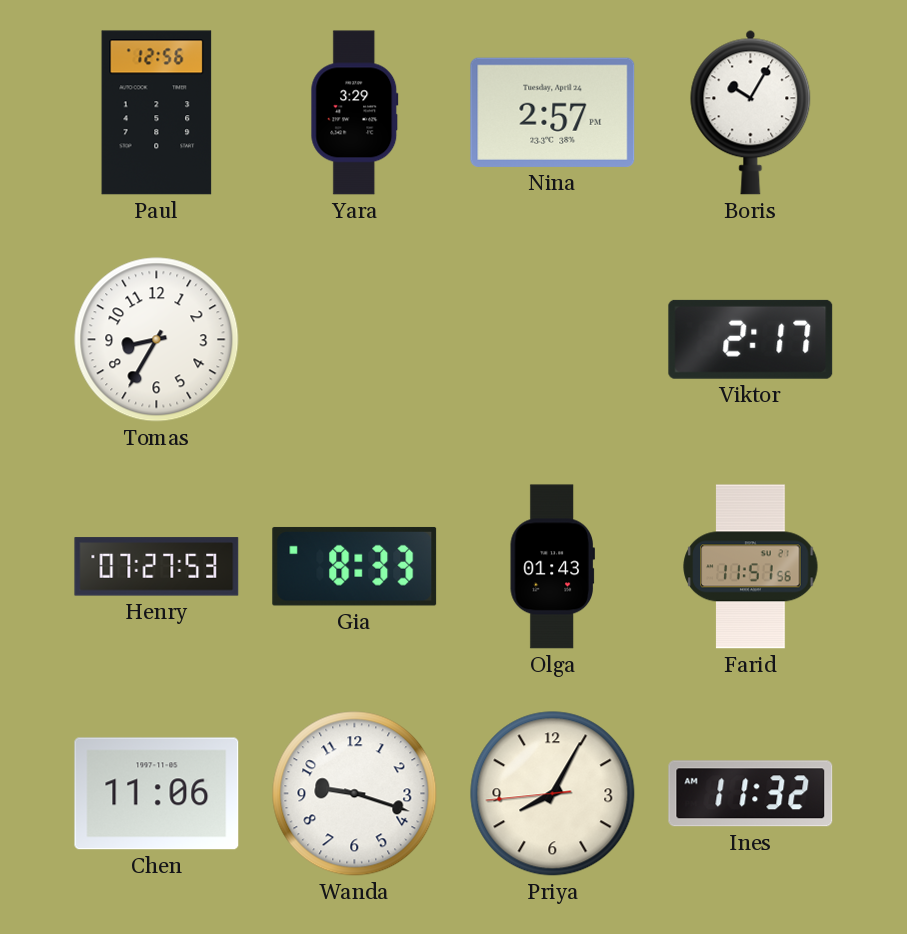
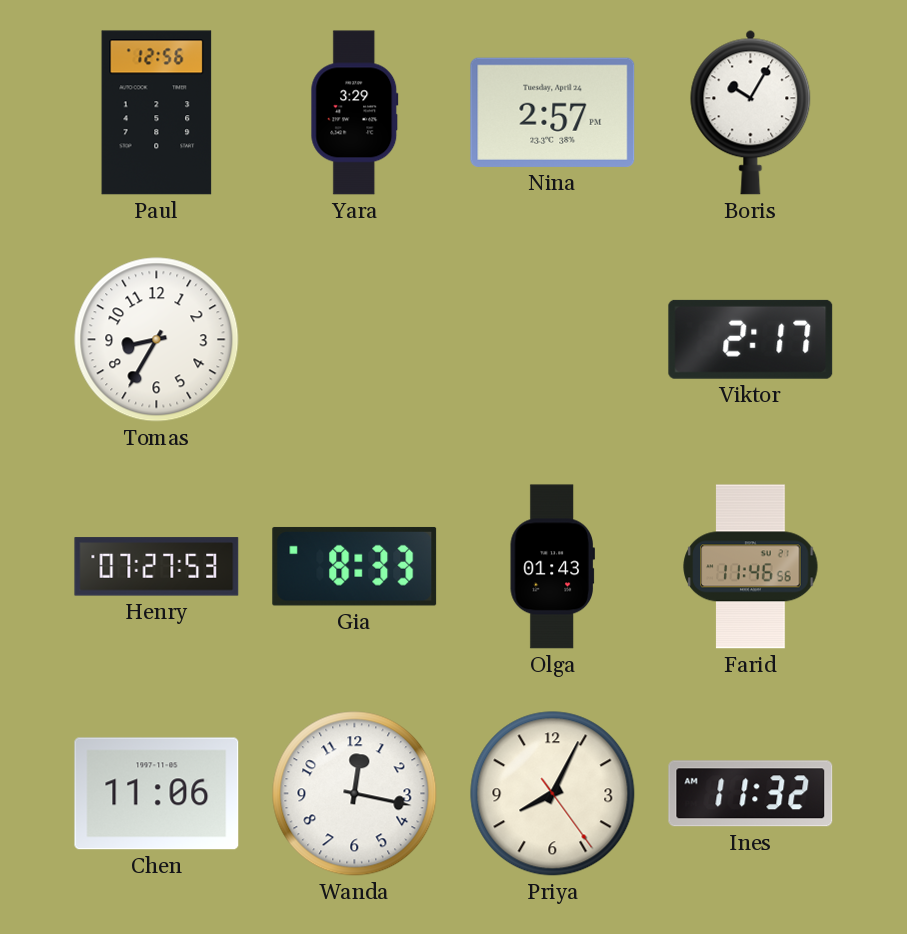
Farid: 11:51 -> 11:46
Wanda: 9:18 -> 12:17
Priya: 8:04:44 -> 8:04:24
